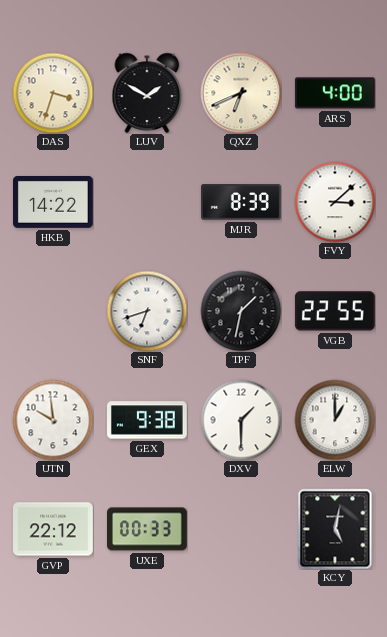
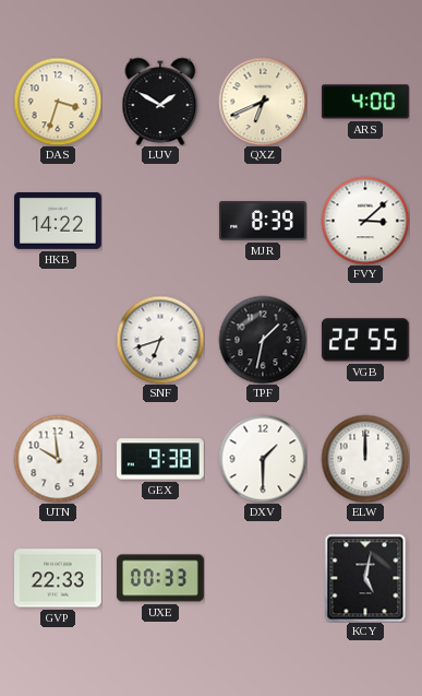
ELW: 1:00 -> 12:00
GVP: 22:12 -> 22:33
